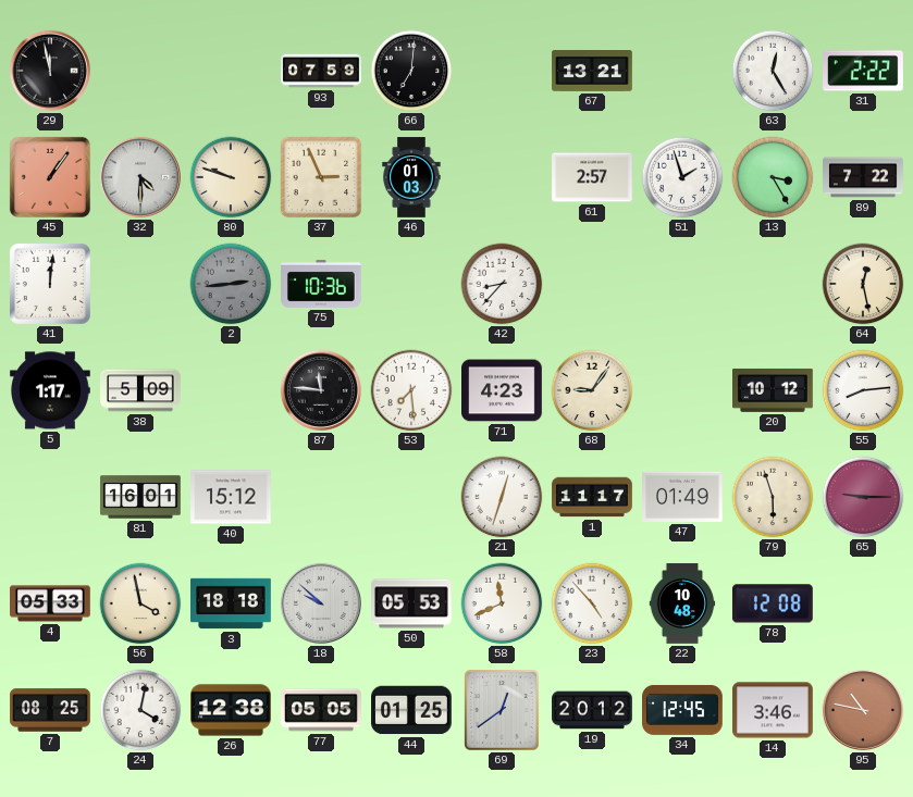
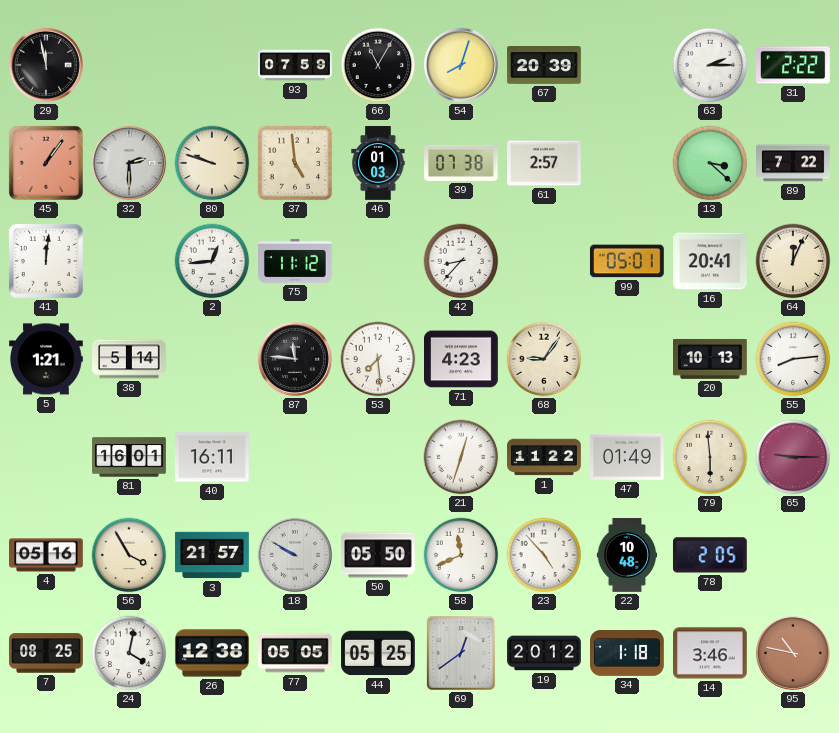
66: 7:01 -> 11:05
54: none -> 8:03
67: 13:21 -> 20:39
63: 12:25 -> 2:15
32: 4:30 -> 2:30
37: 2:56 -> 4:59
39: none -> 07:38
51: 1:57 -> none
13: 3:25 -> 3:22
2: 2:44 -> 12:44
2 dial: grey -> white
75: 10:36 -> 11:12
99: none -> 05:01
16: none -> 20:41
64: 12:28 -> 12:04
5: 1:17 -> 1:21
38: 5:09 -> 5:14
20: 10:12 -> 10:13
40: 15:12 -> 16:11
1: 11:17 -> 11:22
79: 5:57 -> 5:59
4: 05:33 -> 05:16
56: 3:58 -> 3:55
3: 18:18 -> 21:57
18: 9:52 -> 9:50
50: 05:53 -> 05:50
78: 12:08 -> 2:05
44: 01:25 -> 05:25
34: 12:45 -> 1:18
